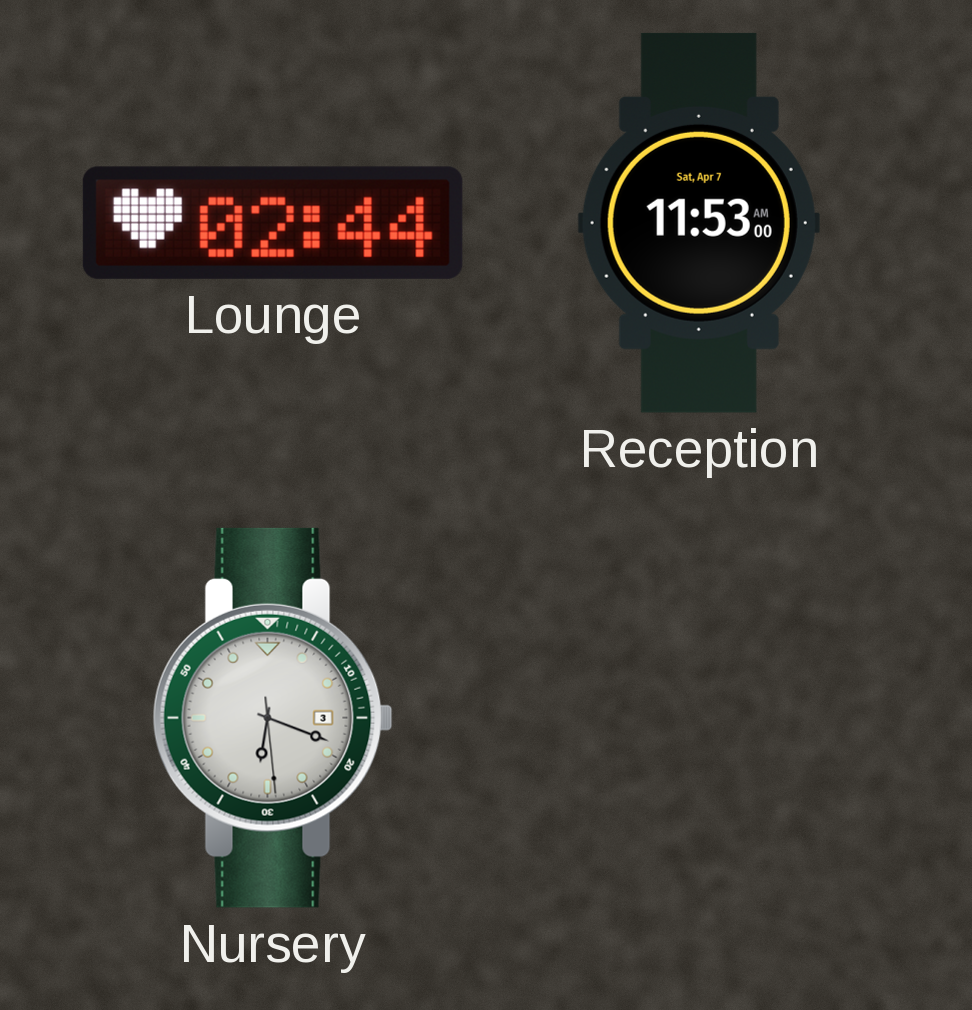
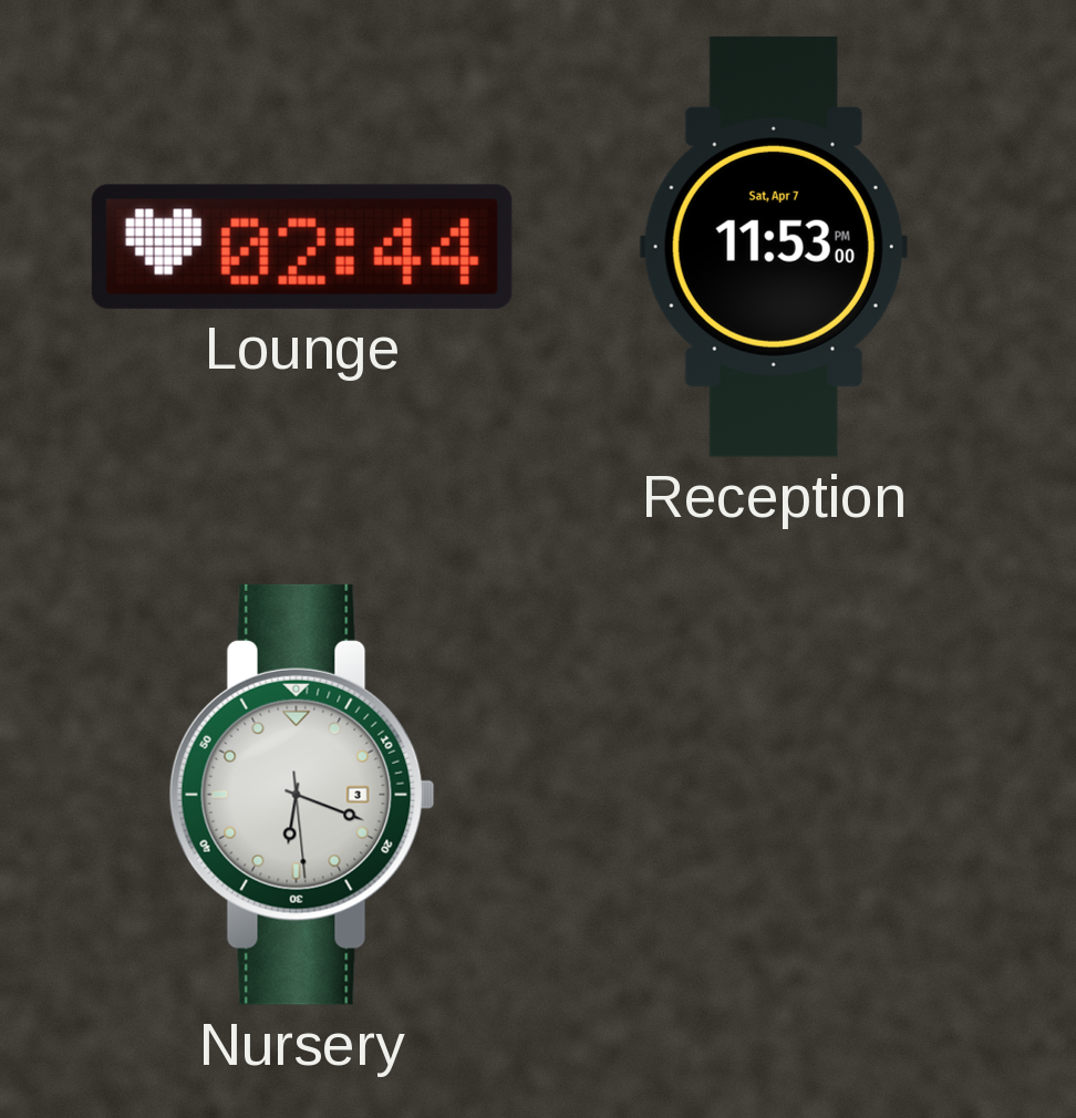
Reception: 11:53:00 AM -> 11:53:00 PM
